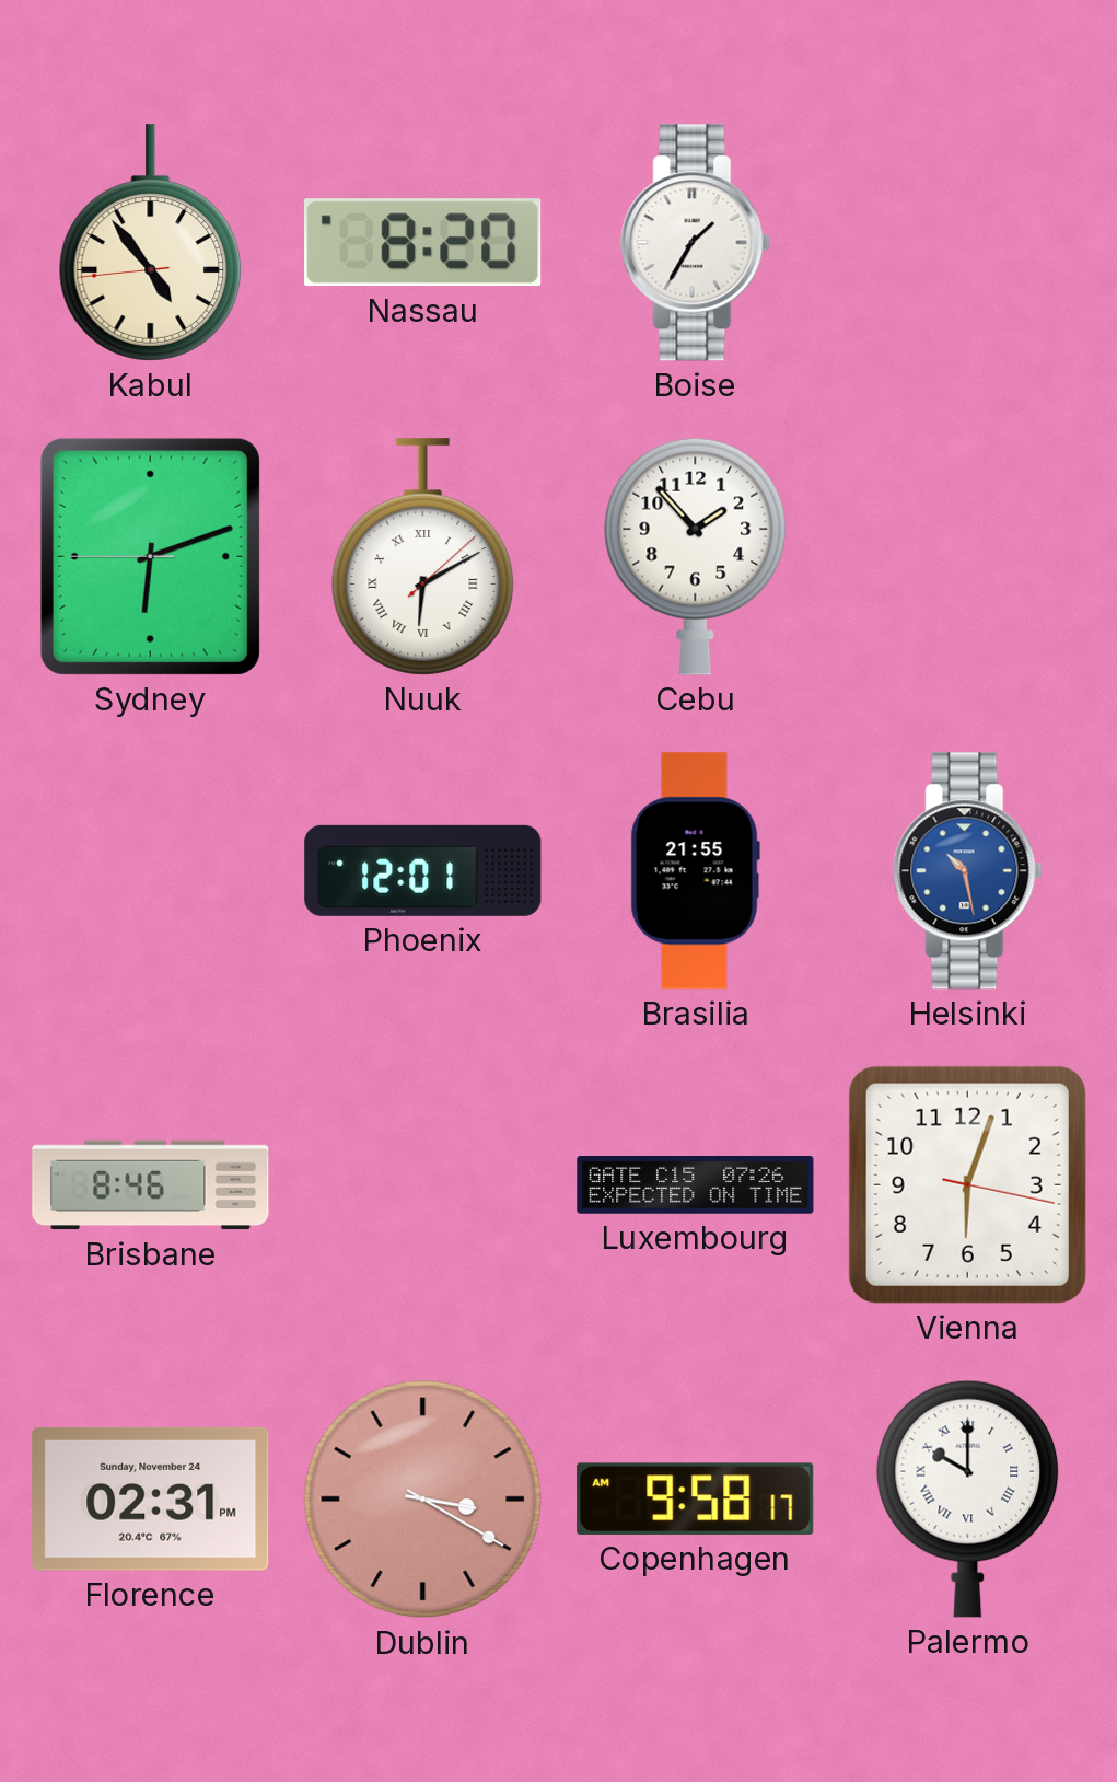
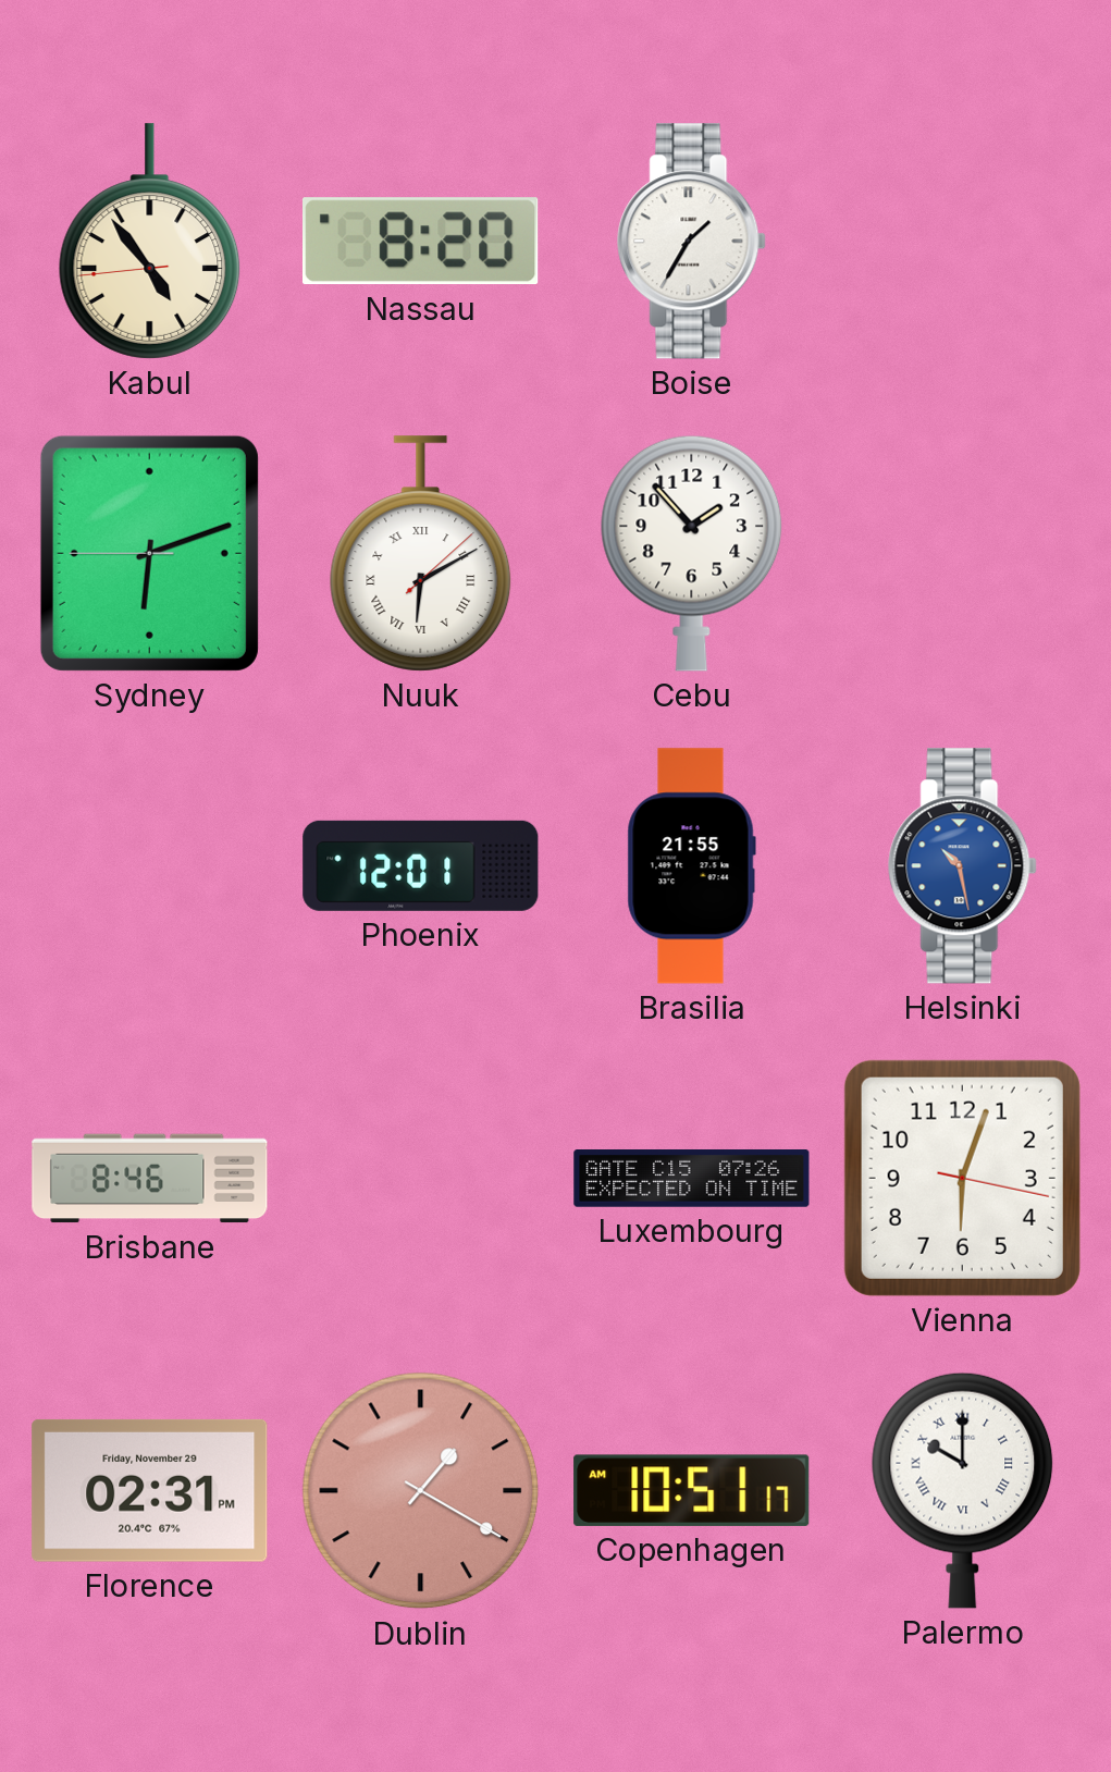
Florence date: Sunday, November 24 -> Friday, November 29
Dublin: 3:20 -> 1:20
Copenhagen: 9:58 -> 10:51
